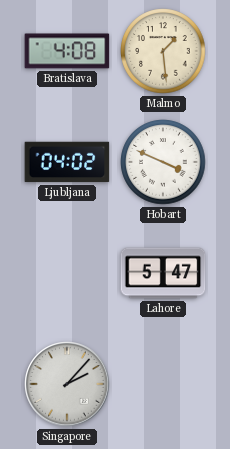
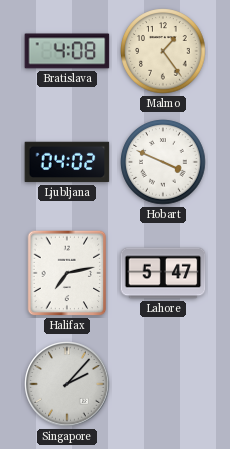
Malmo: 1:29 -> 1:24
Halifax: none -> 7:13
